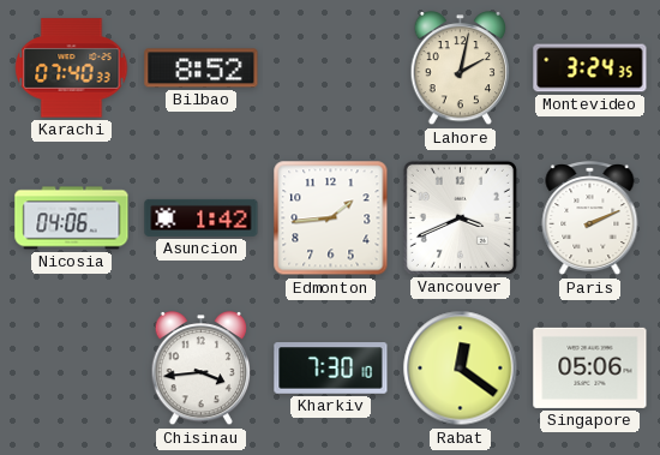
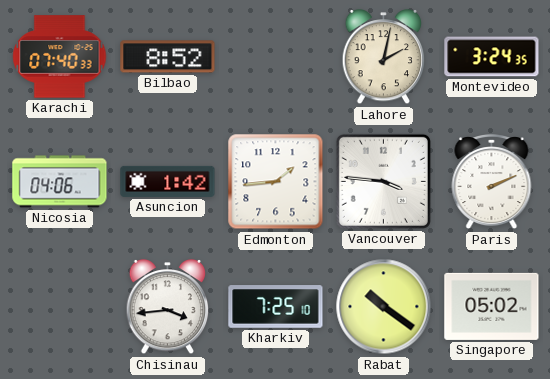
Vancouver: 3:41 -> 3:46
Kharkiv: 7:30 -> 7:25
Rabat: 12:21 -> 10:21
Singapore: 05:06 -> 05:02
